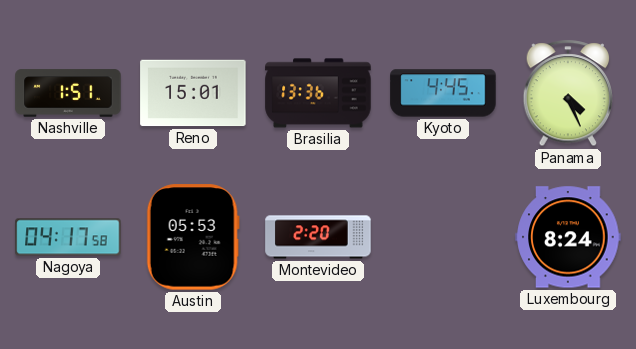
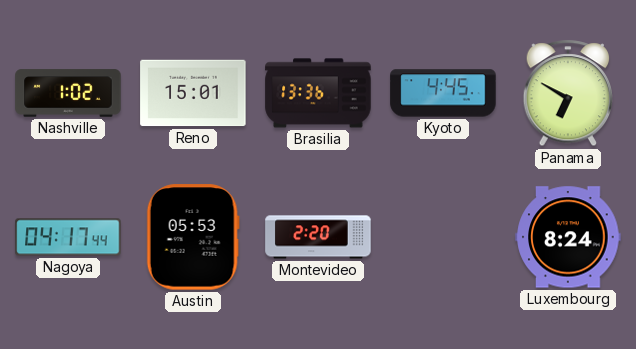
Nashville: 1:51 -> 1:02
Panama: 4:26 -> 6:50
Nagoya: 04:17:58 -> 04:17:44
